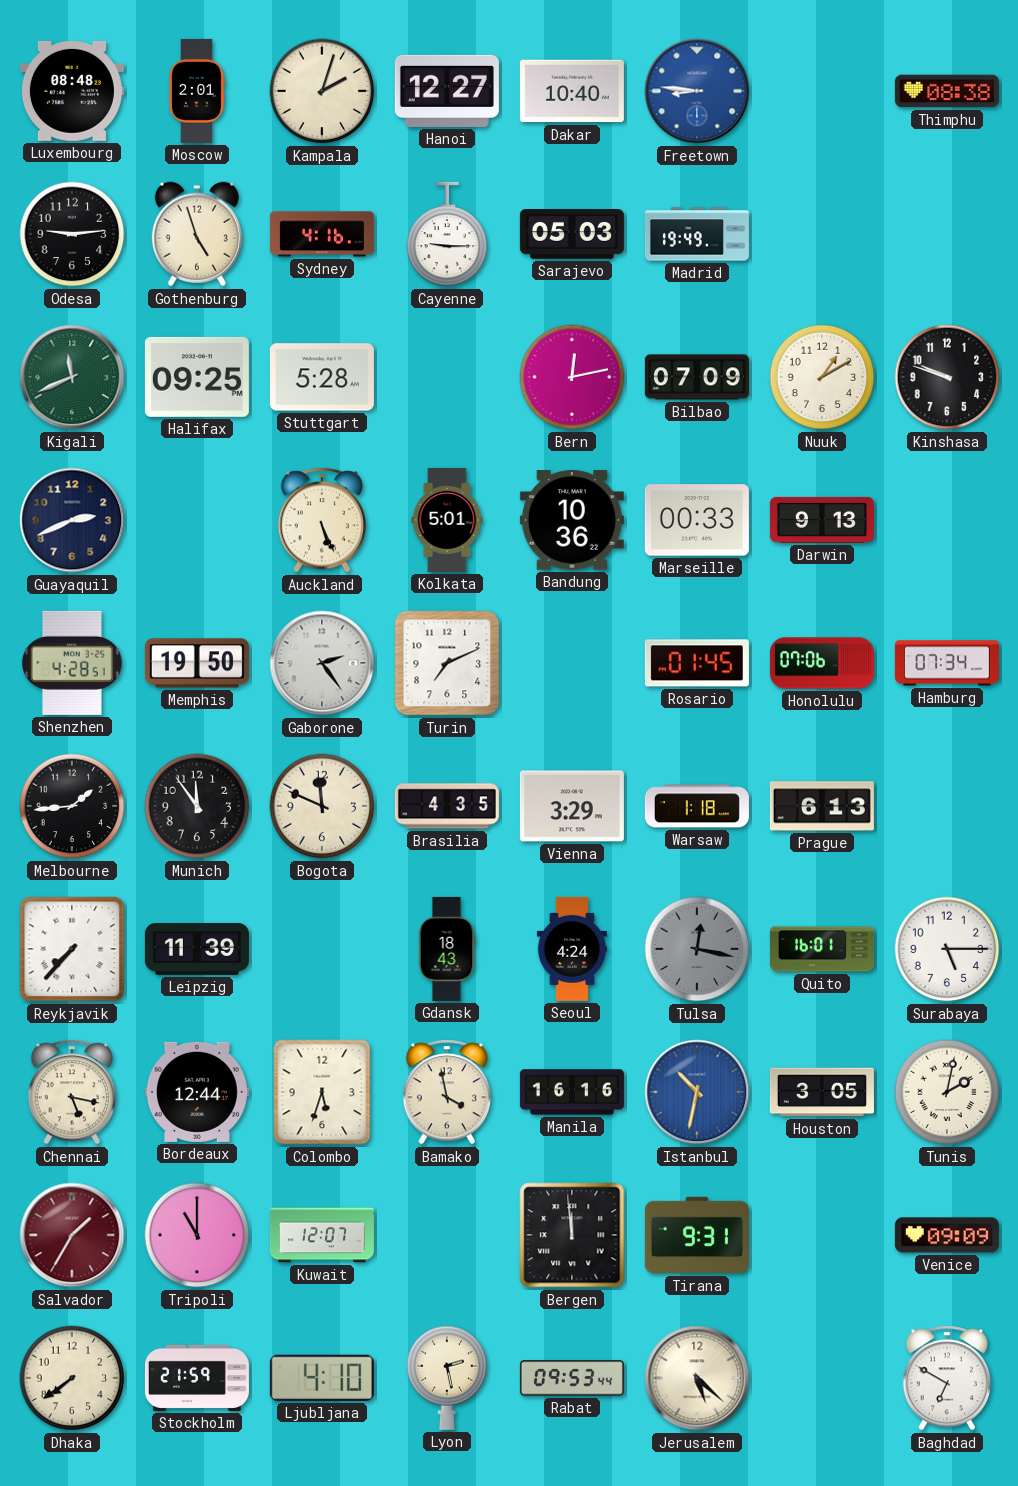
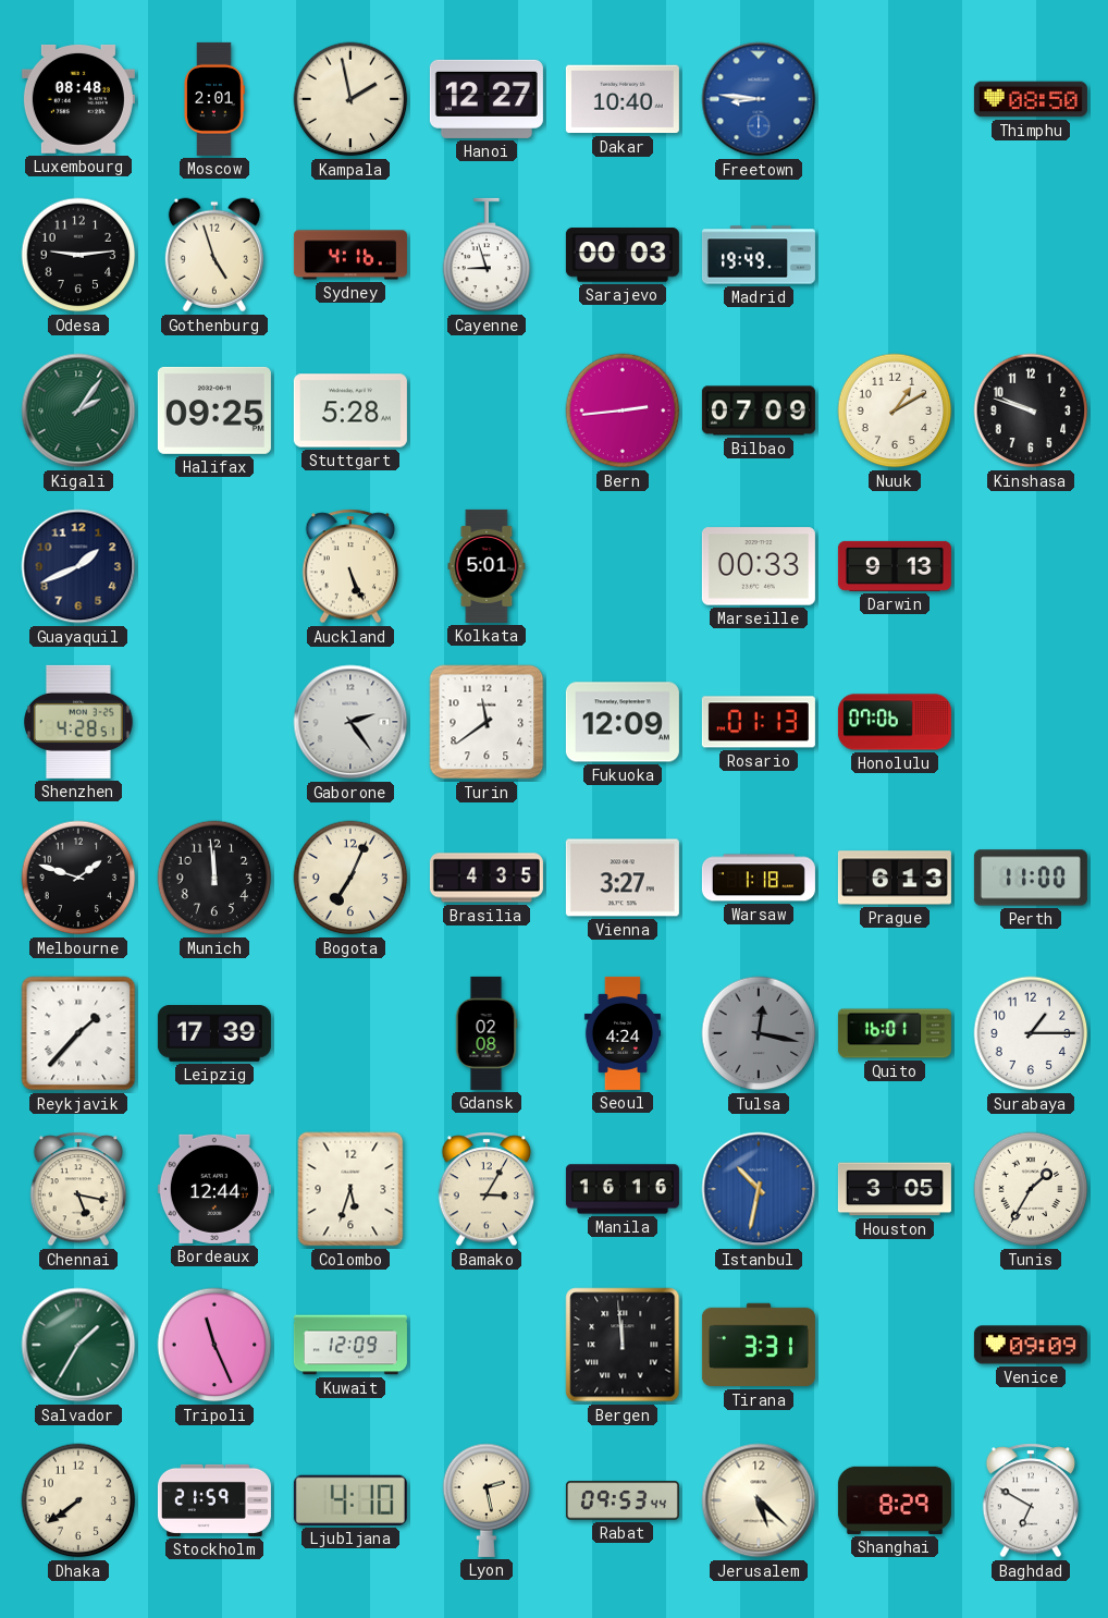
Kampala: 2:03 -> 1:58
Thimphu: 08:38 -> 08:50
Cayenne: 9:15 -> 8:57
Sarajevo: 05:03 -> 00:03
Kigali: 11:41 -> 2:06
Bern: 12:13 -> 2:44
Guayaquil: 2:41 -> 1:41
Bandung: 10:36 -> none
Memphis: 19:50 -> none
Turin: 7:11 -> 11:39
Fukuoka: none -> 12:09
Rosario: 01:45 -> 01:13
Hamburg: 07:34 -> none
Melbourne: 1:44 -> 1:48
Munich: 11:54 -> 11:59
Bogota: 11:49 -> 7:04
Vienna: 3:29 -> 3:27
Perth: none -> 11:00
Reykjavik: 7:37 -> 1:37
Leipzig: 11:39 -> 17:39
Gdansk: 18:43 -> 02:08
Surabaya: 5:15 -> 1:15
Bamako: 3:58 -> 3:05
Tunis: 2:02 -> 1:35
Salvador dial: burgundy -> green
Tripoli: 11:00 -> 11:26
Kuwait: 12:07 -> 12:09
Tirana: 9:31 -> 3:31
Shanghai: none -> 8:29
